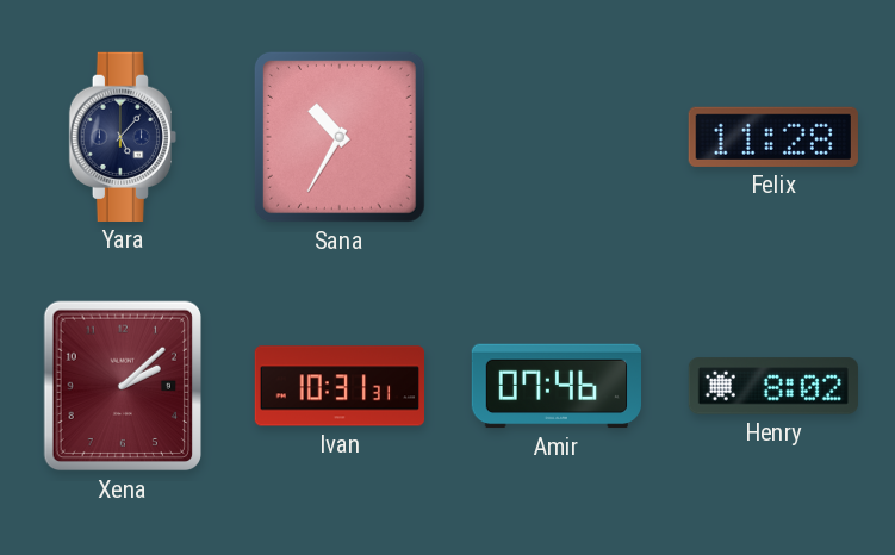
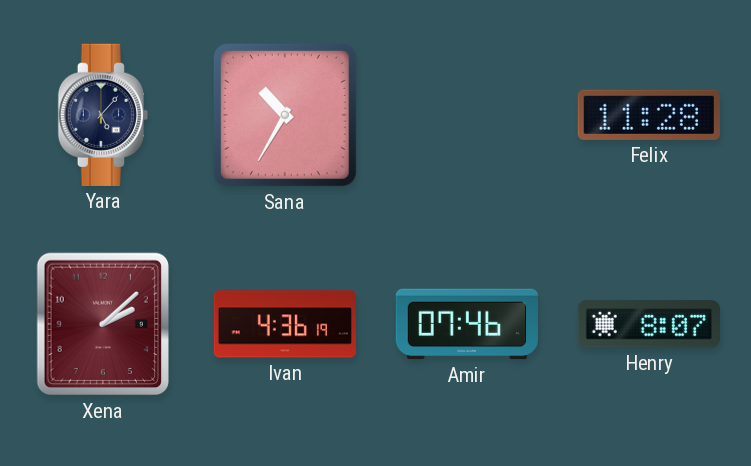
Ivan: 10:31 -> 4:36
Henry: 8:02 -> 8:07
